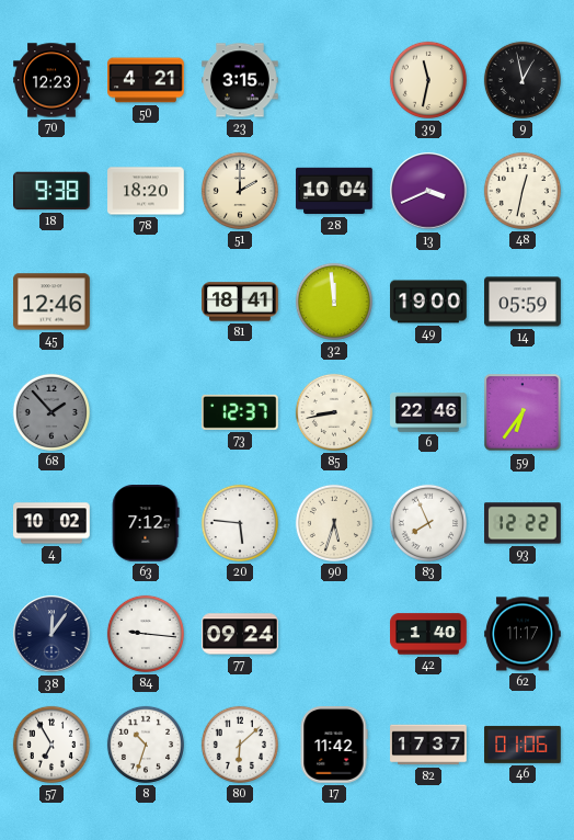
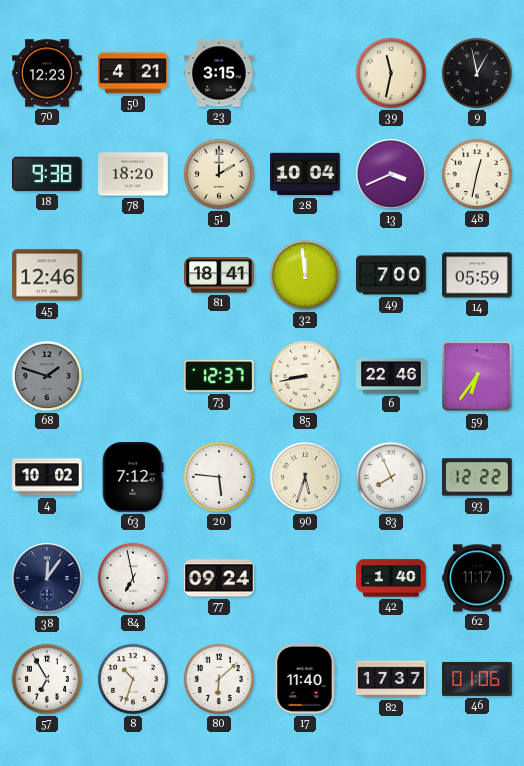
49: 19:00 -> 7:00
68: 1:53 -> 1:48
84: 9:16 -> 6:58
17: 11:42 -> 11:40
